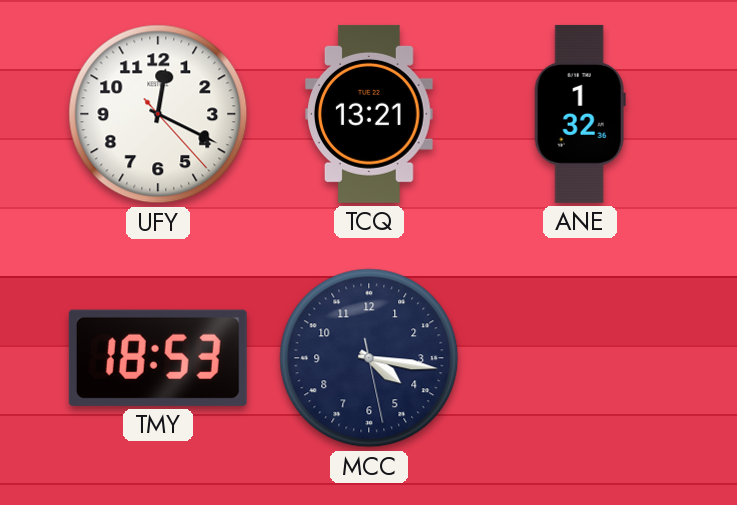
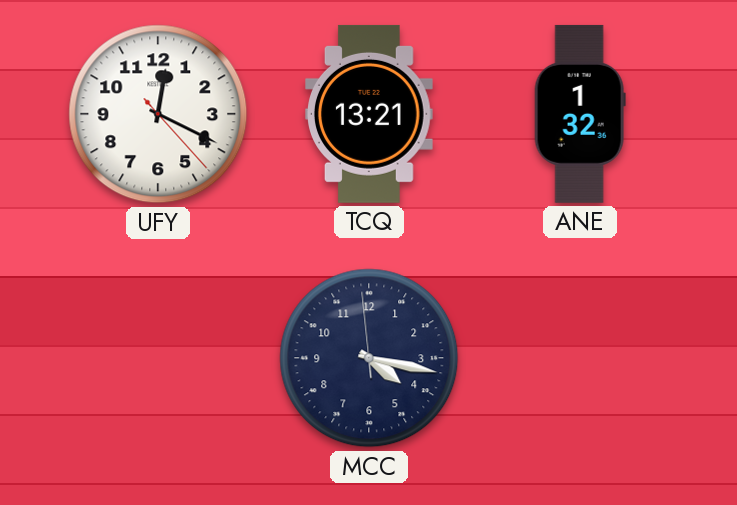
TMY: 18:53 -> none
MCC: 4:16:28 -> 4:16:59
